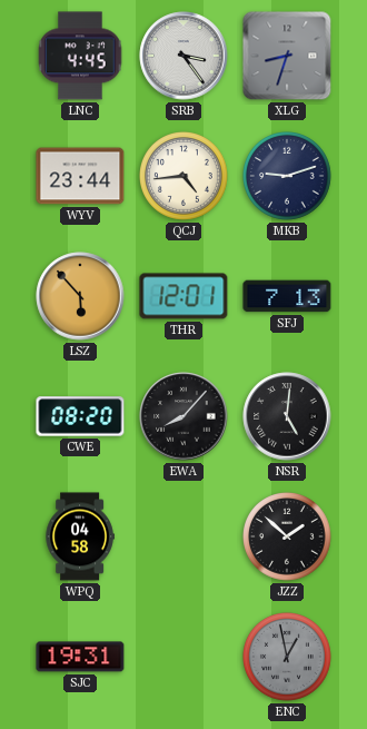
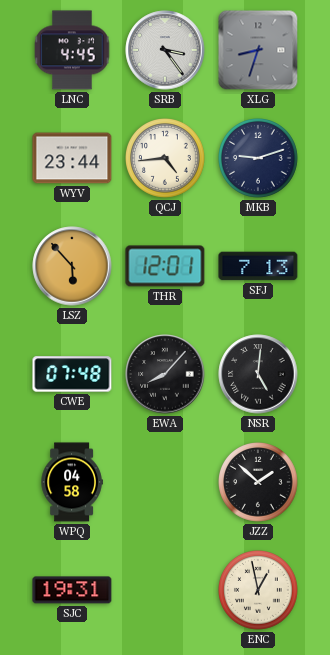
CWE: 08:20 -> 07:48
ENC dial: grey -> cream
